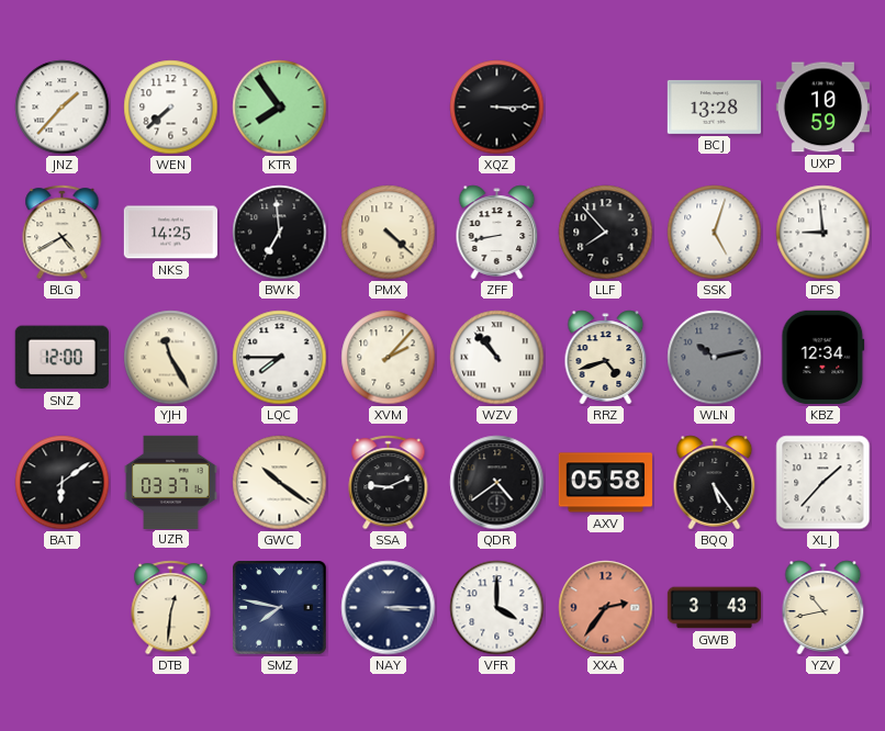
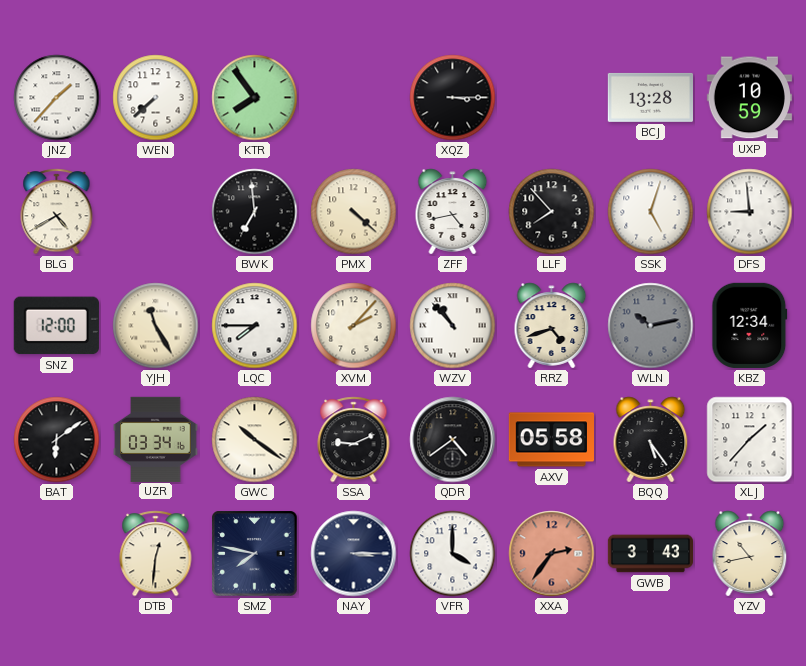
NKS: 14:25 -> none
ZFF: 8:43 -> 4:43
UZR: 03:37 -> 03:34
